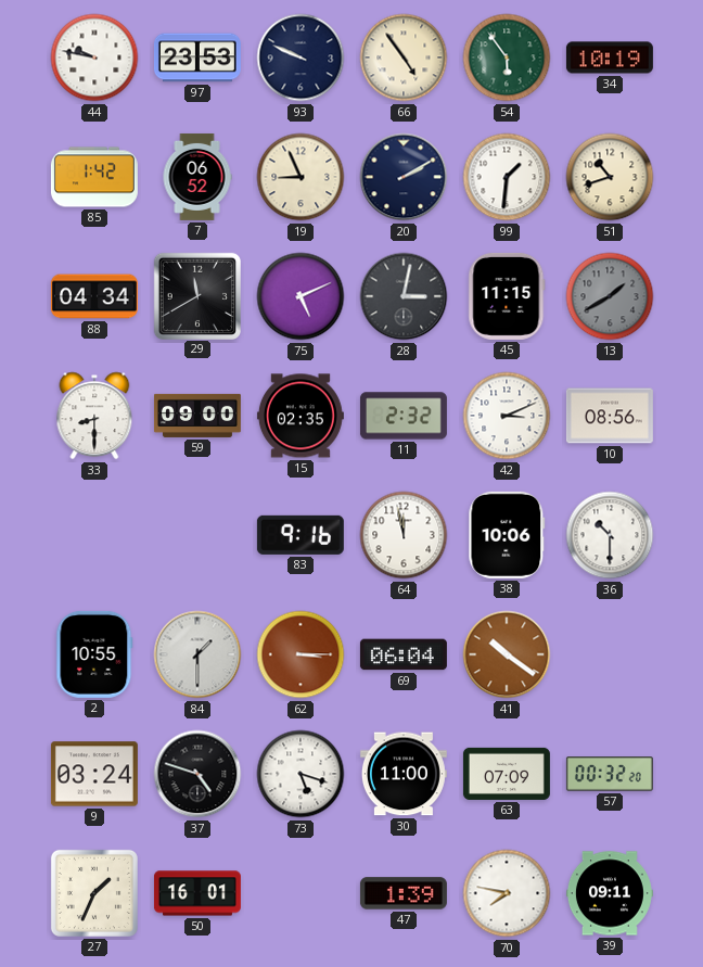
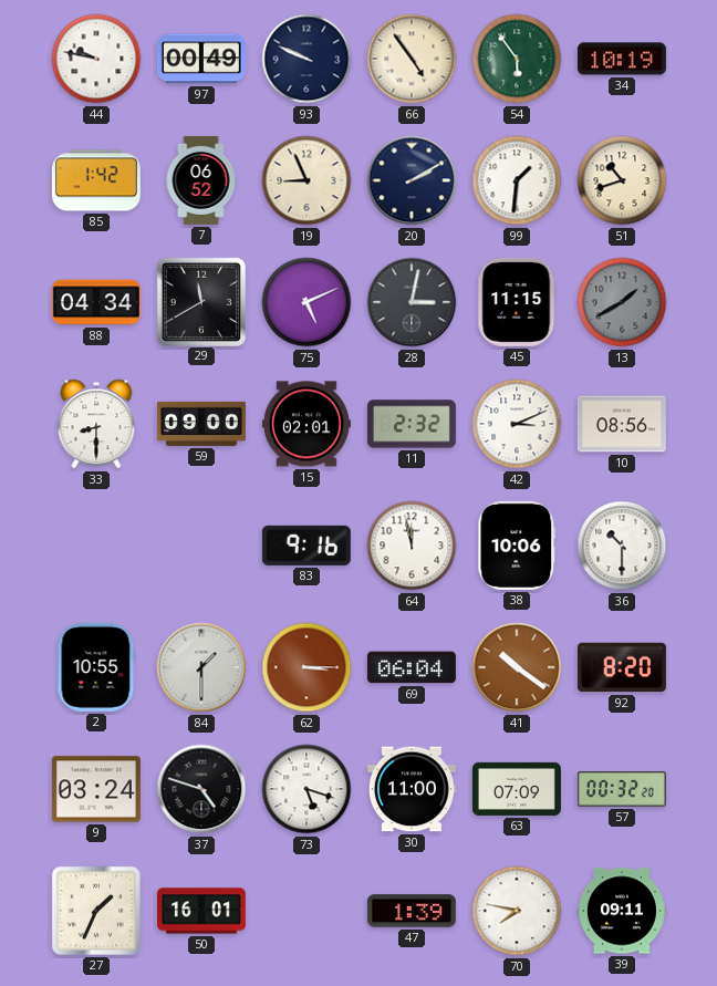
97: 23:53 -> 00:49
15: 02:35 -> 02:01
92: none -> 8:20
